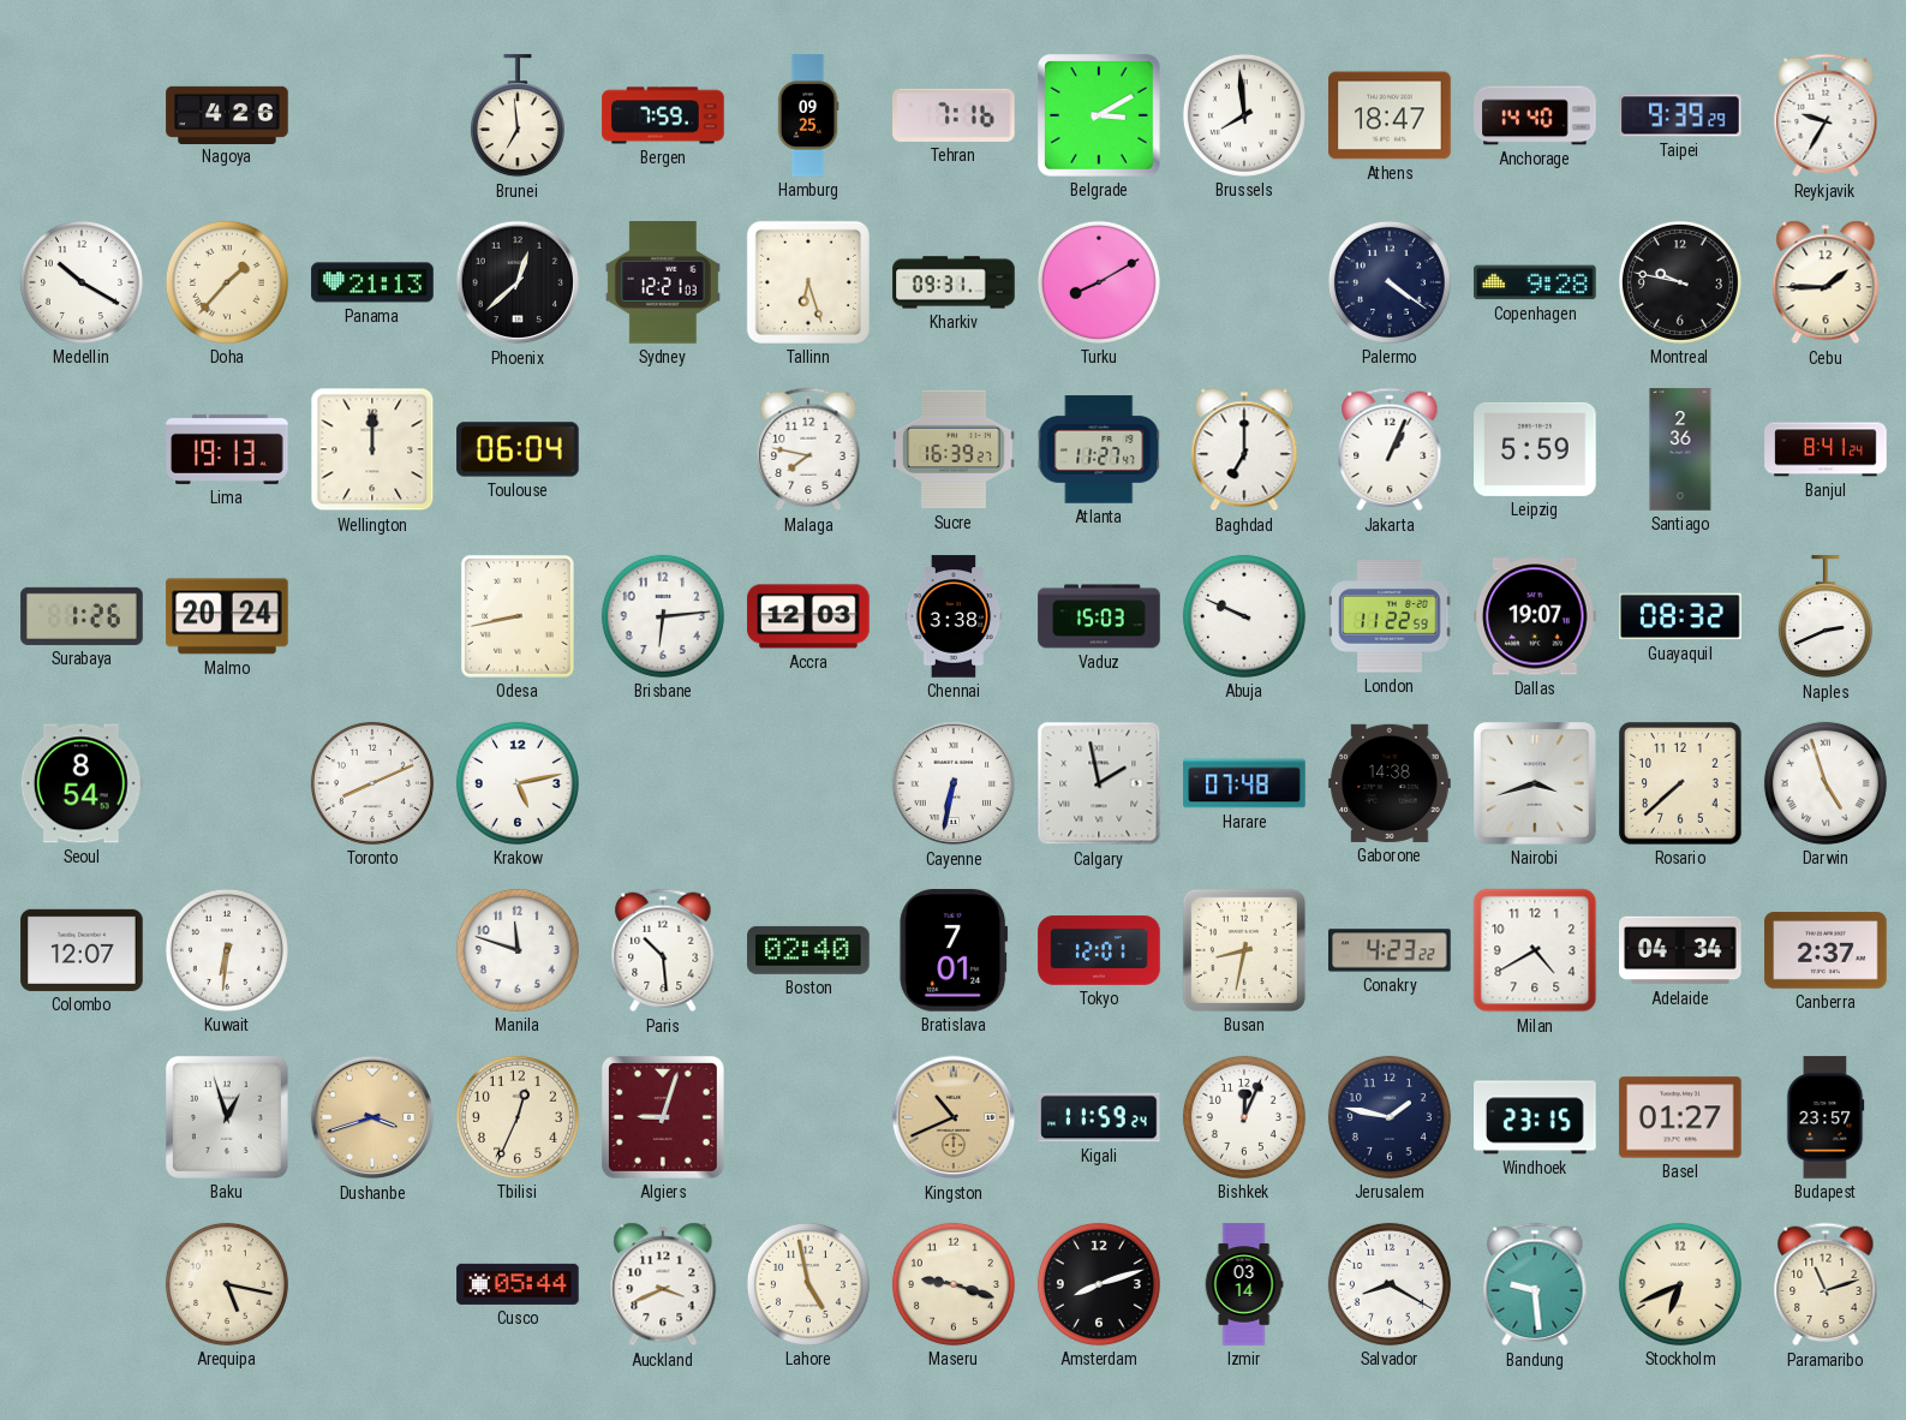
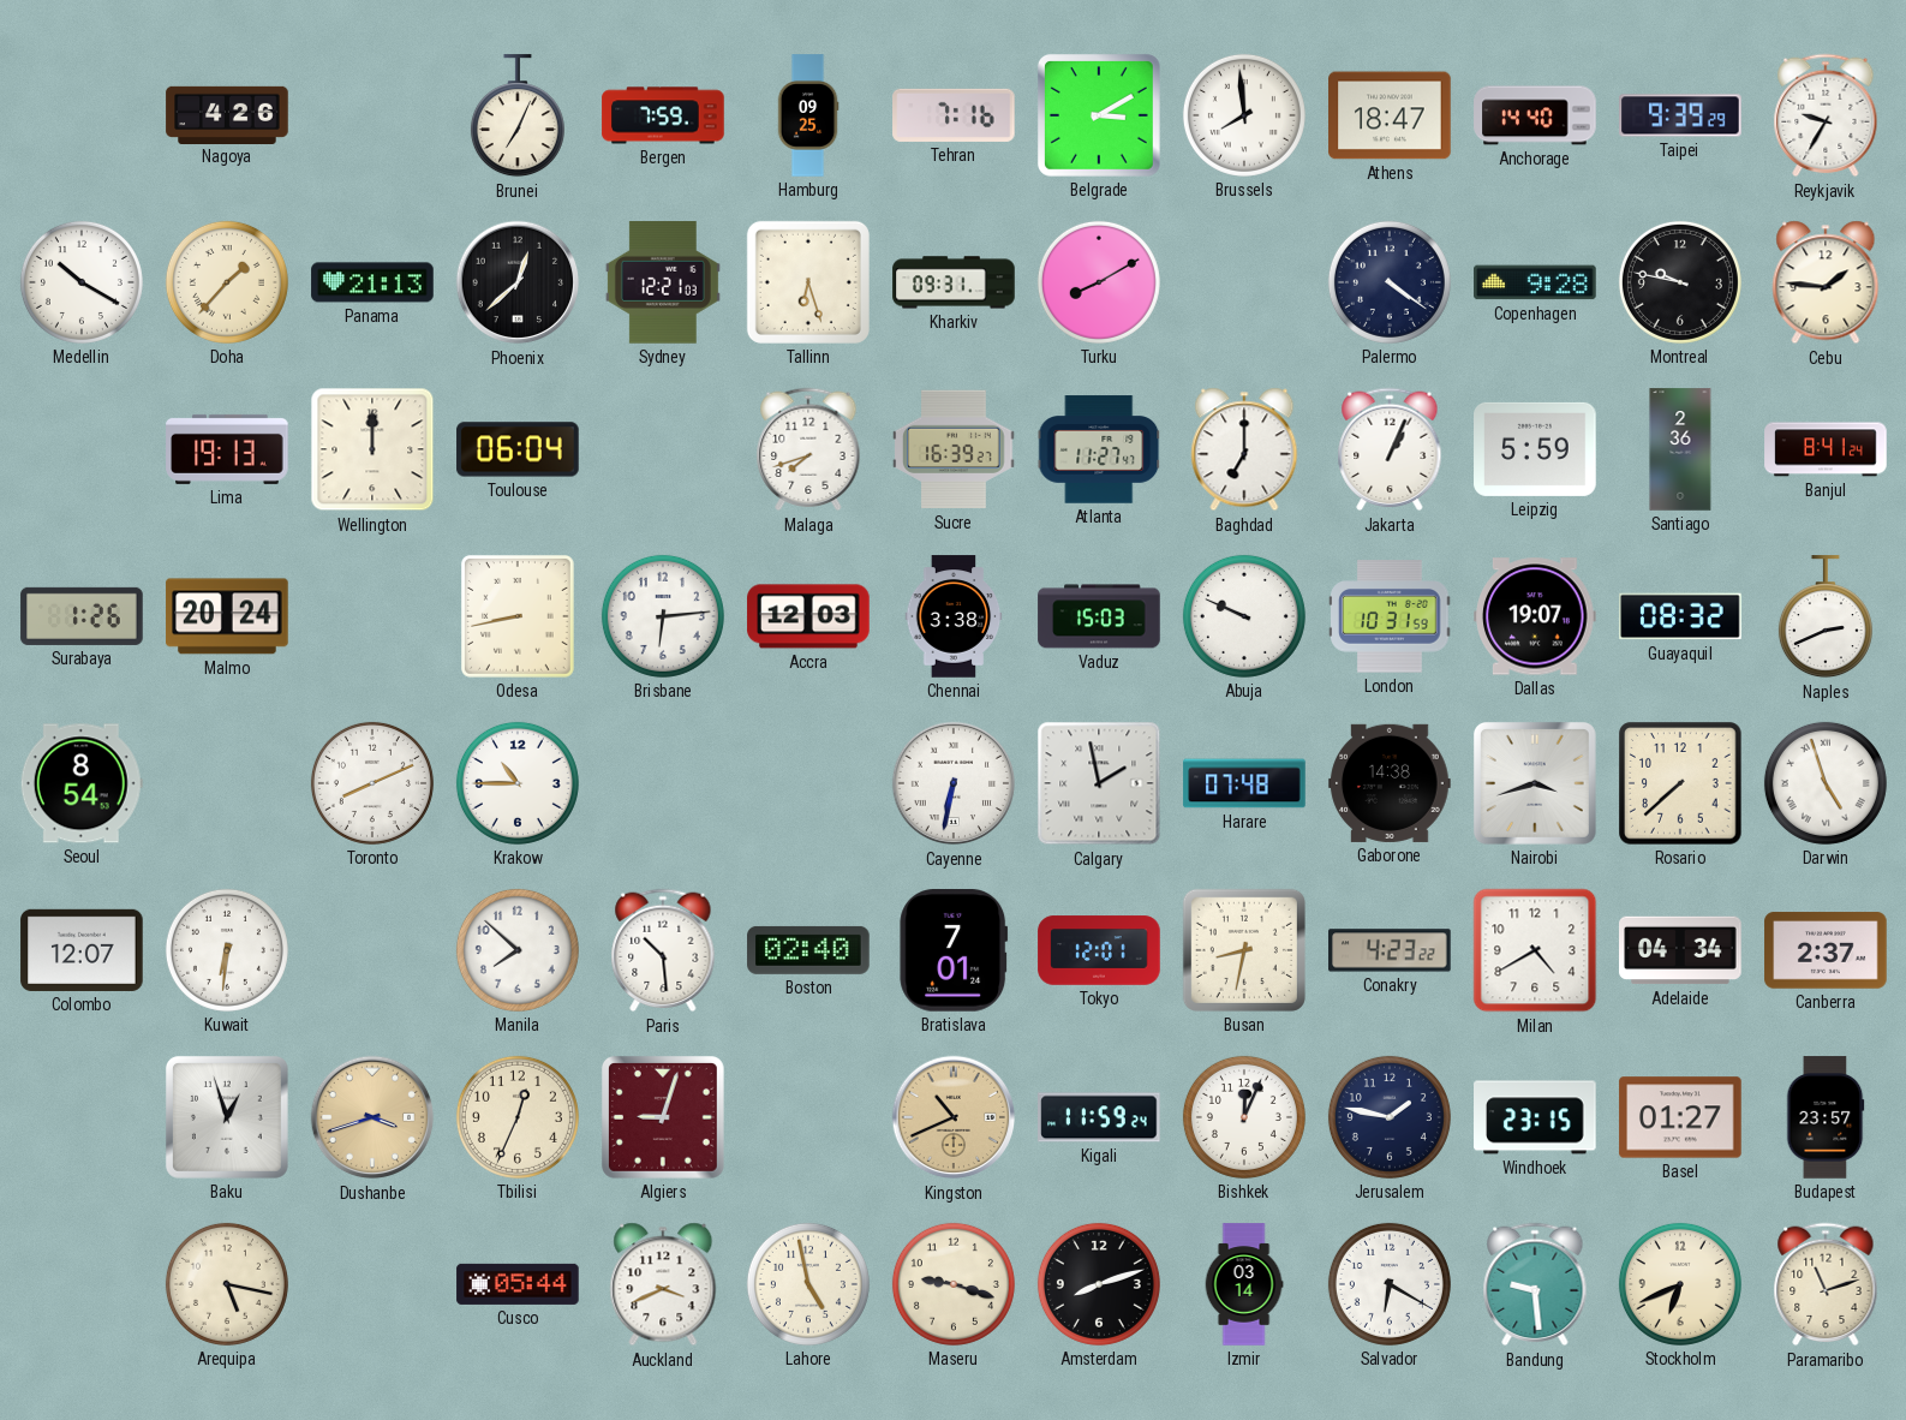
Brunei: 6:59 -> 7:04
Cebu: 1:45 -> 1:46
Malaga: 7:47 -> 7:42
London: 11:22 -> 10:31
Krakow: 5:13 -> 10:45
Manila: 11:48 -> 7:52
Salvador: 8:20 -> 6:20
